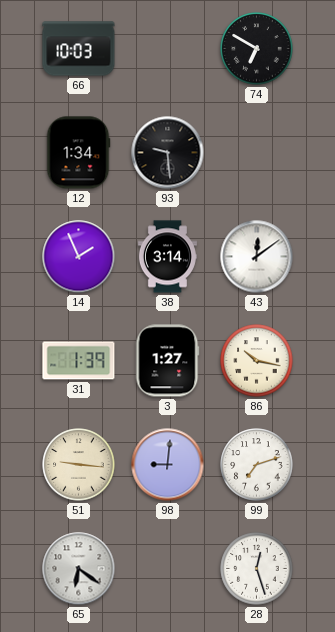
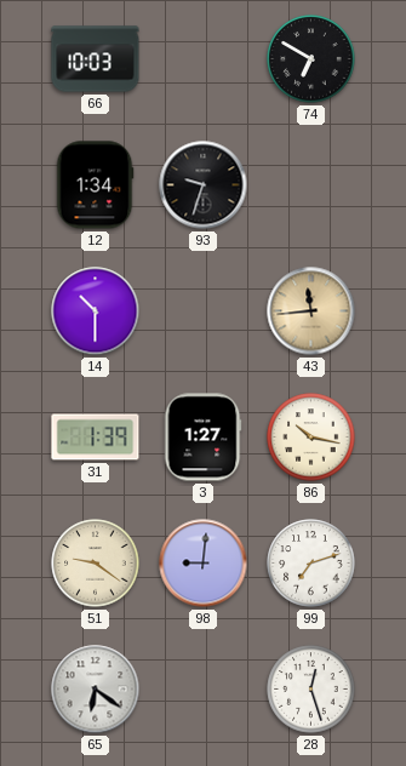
93: 9:29 -> 9:33
14: 1:56 -> 10:30
38: 3:14 -> none
43: 12:09 -> 11:44
43 dial: white -> champagne
51: 9:16 -> 9:21
